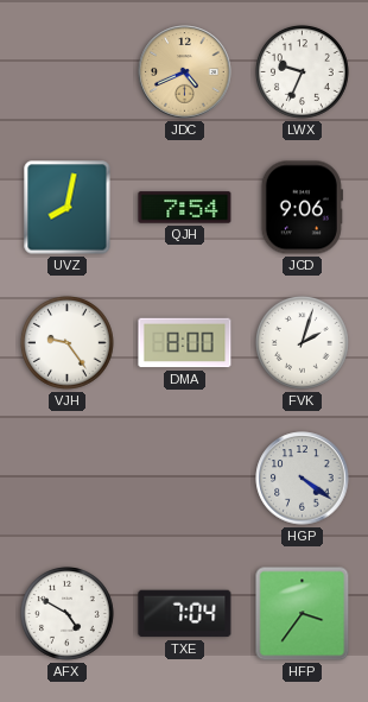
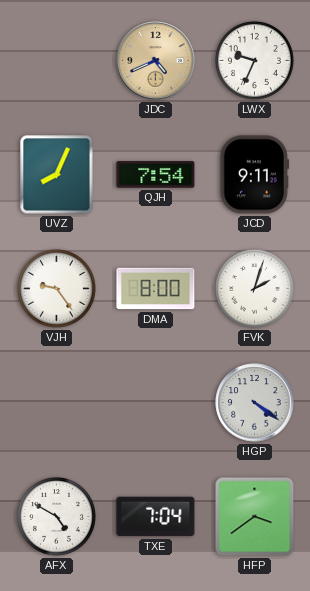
UVZ: 8:02 -> 8:04
JCD: 9:06 -> 9:11
HFP: 3:36 -> 3:39
